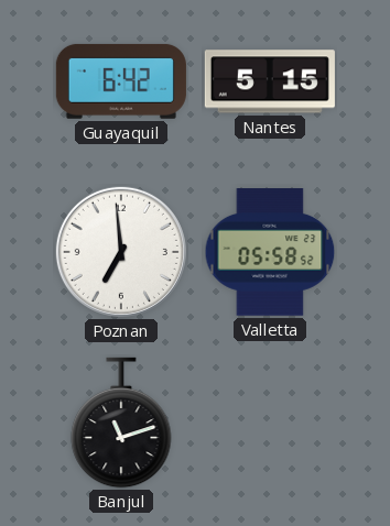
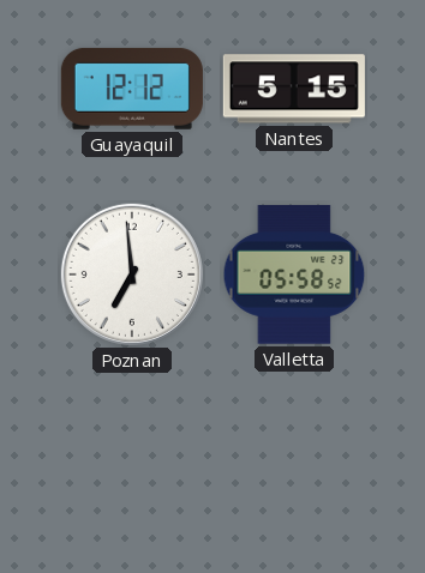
Guayaquil: 6:42 -> 12:12
Banjul: 11:12 -> none
